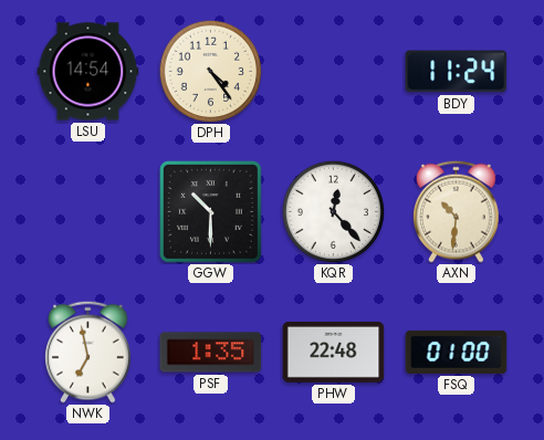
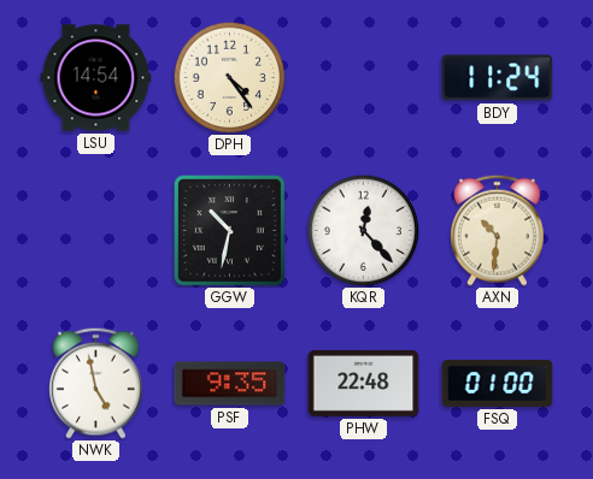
GGW: 10:30 -> 10:32
NWK: 6:58 -> 4:58
PSF: 1:35 -> 9:35
